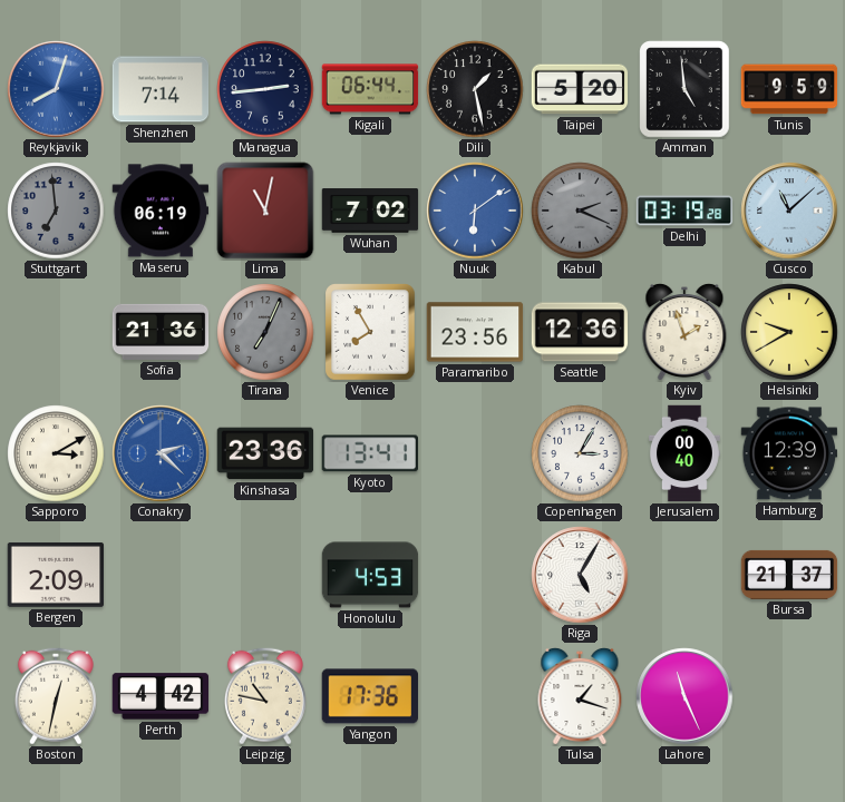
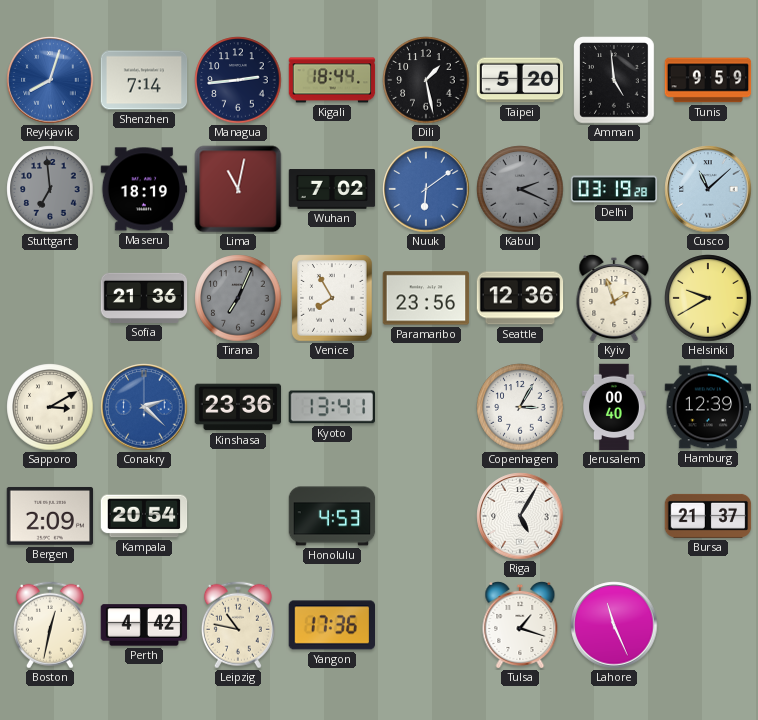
Kigali: 06:44 -> 18:44
Maseru: 06:19 -> 18:19
Kampala: none -> 20:54
